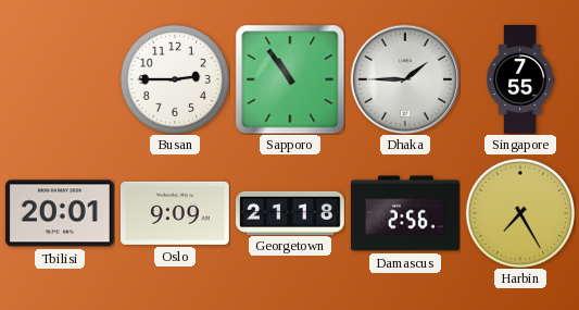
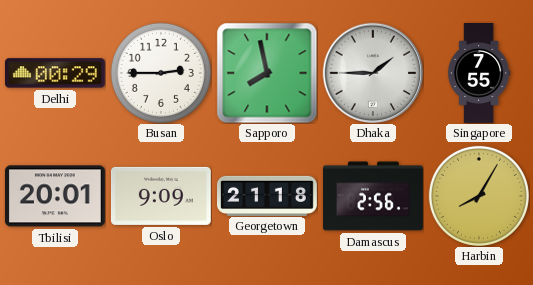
Delhi: none -> 00:29
Sapporo: 10:54 -> 7:58
Harbin: 7:25 -> 8:05
